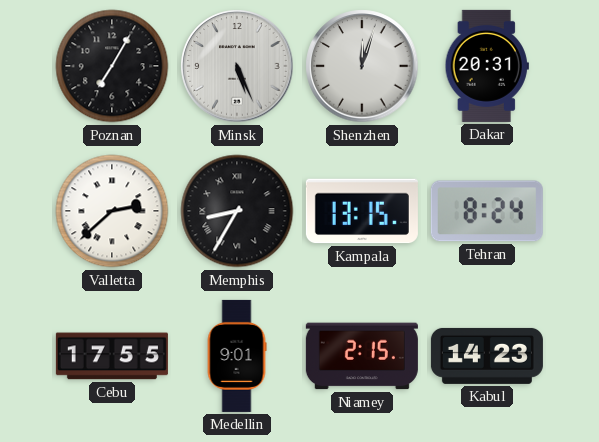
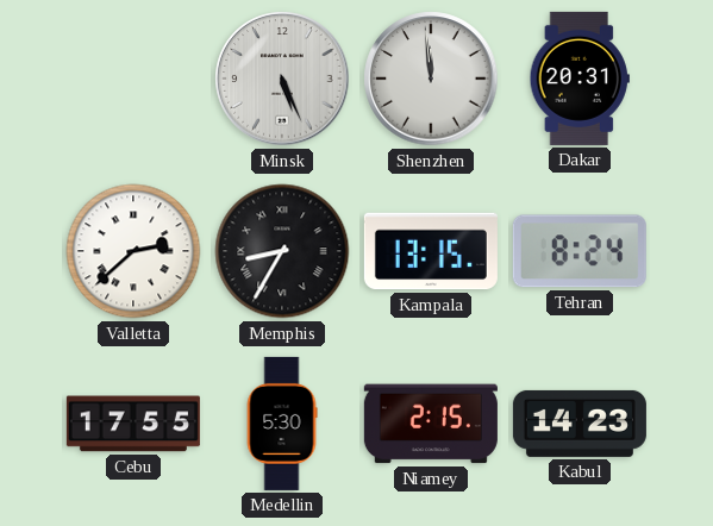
Poznan: 7:05 -> none
Shenzhen: 12:03 -> 11:59
Medellin: 9:01 -> 5:30
